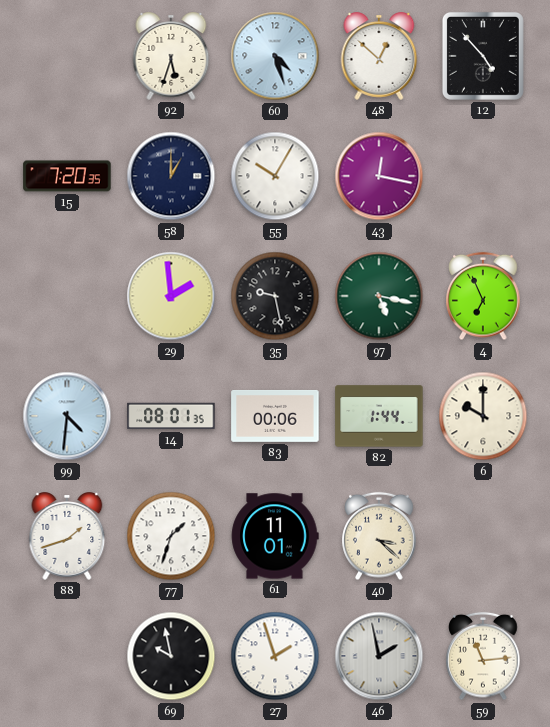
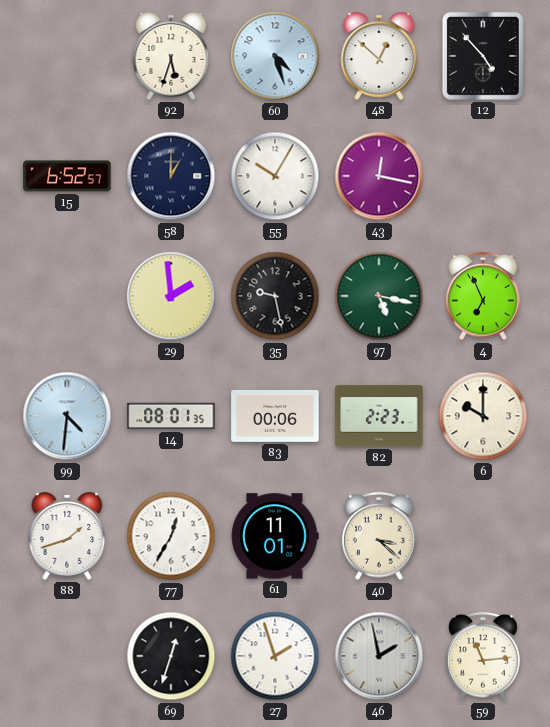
15: 7:20 -> 6:52
82: 1:44 -> 2:23
77: 1:33 -> 12:35
69: 9:58 -> 12:33
